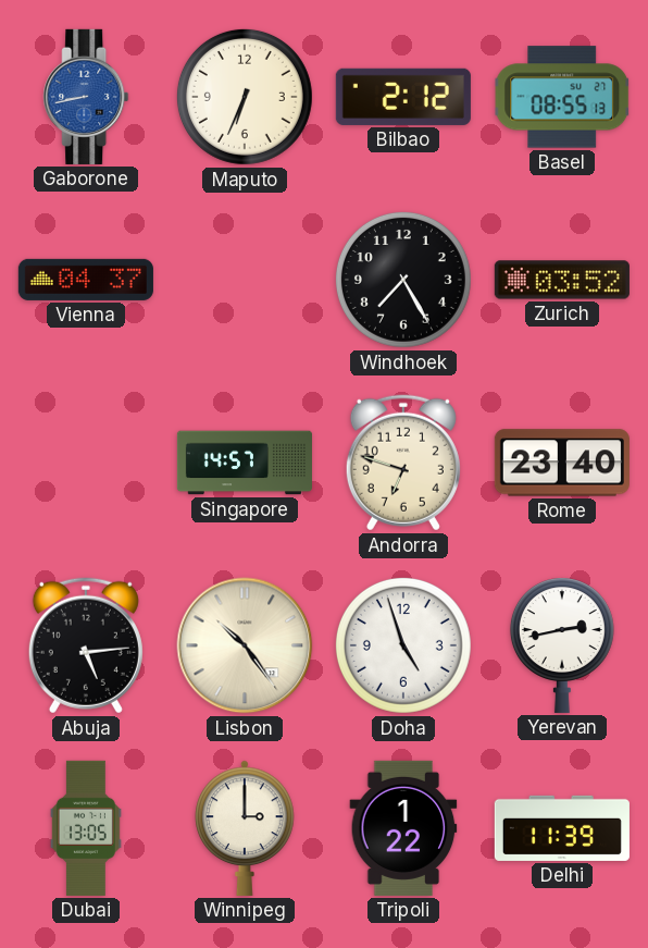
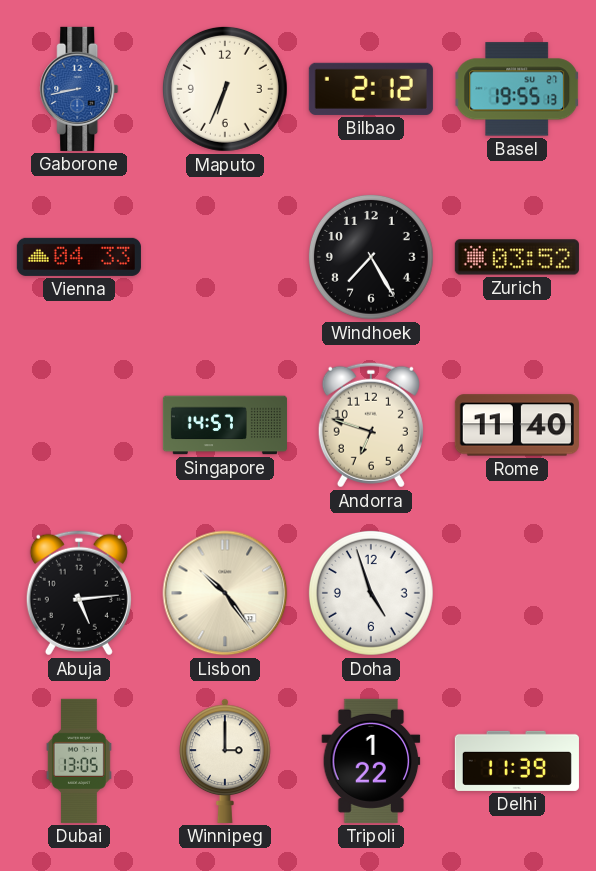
Basel: 08:55 -> 19:55
Vienna: 04:37 -> 04:33
Rome: 23:40 -> 11:40
Yerevan: 2:43 -> none
